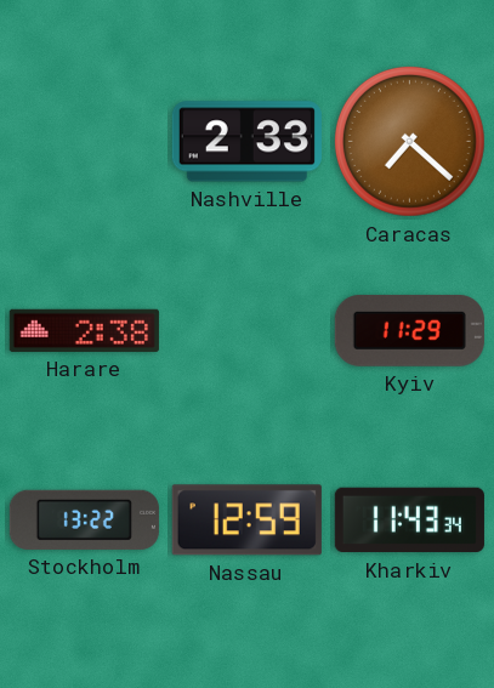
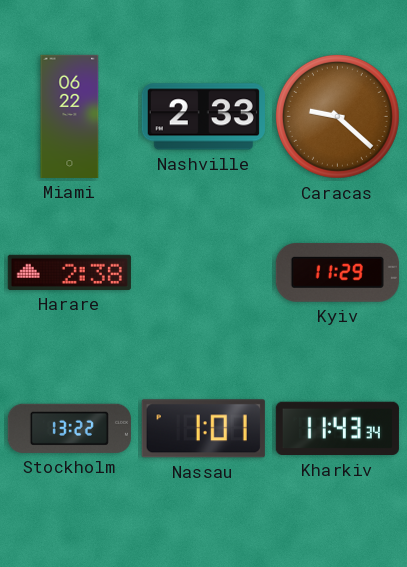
Miami: none -> 06:22
Caracas: 7:22 -> 9:22
Nassau: 12:59 -> 1:01
